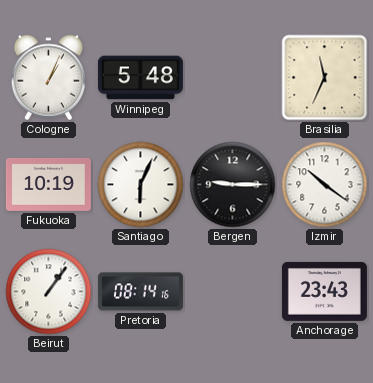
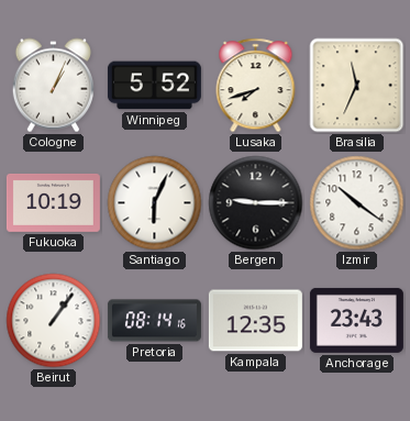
Winnipeg: 5:48 -> 5:52
Lusaka: none -> 7:42
Kampala: none -> 12:35
